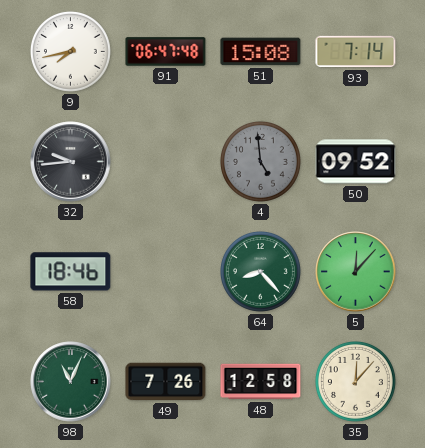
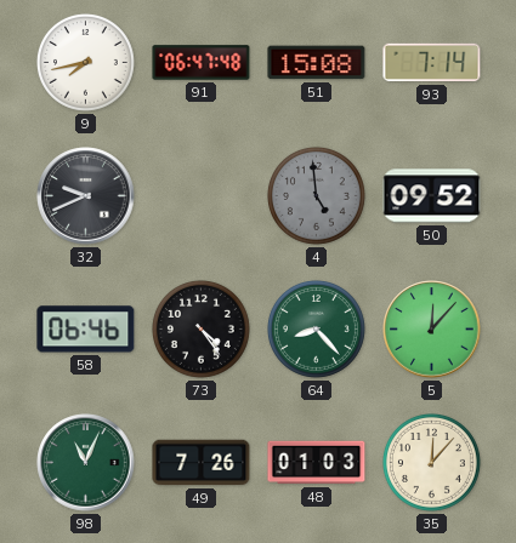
32: 9:44 -> 9:41
58: 18:46 -> 06:46
73: none -> 4:24
48: 12:58 -> 01:03
